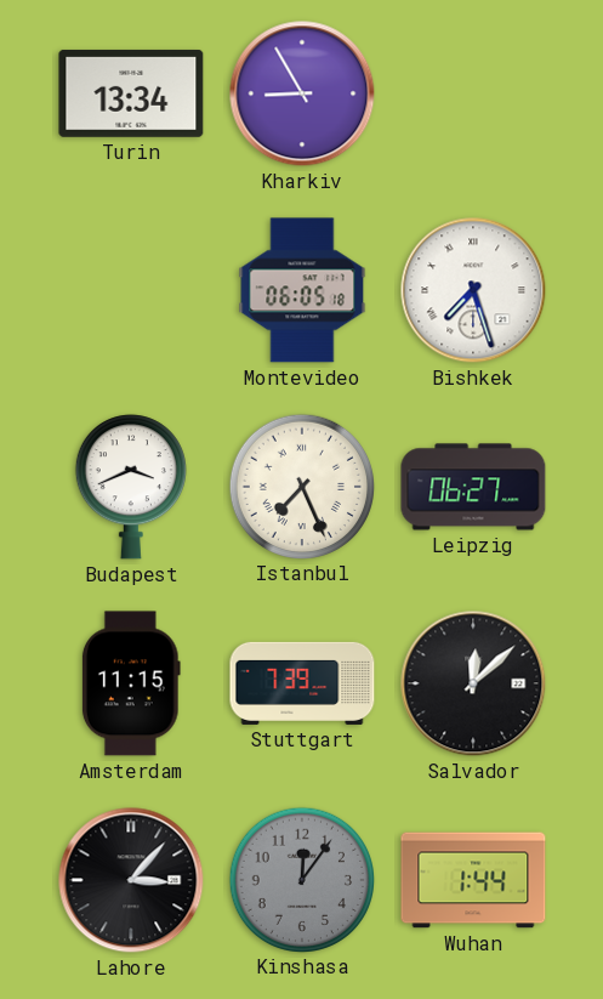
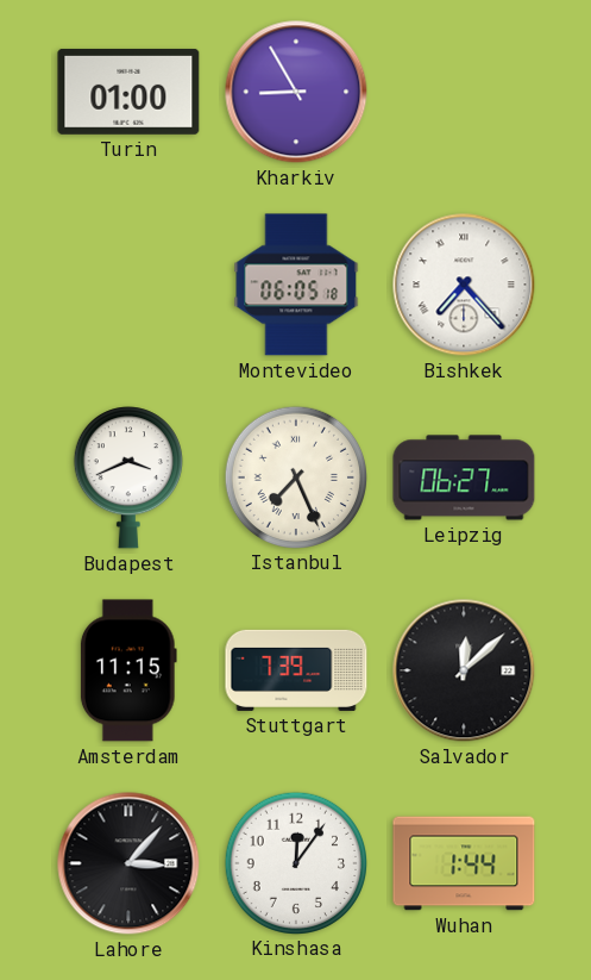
Turin: 13:34 -> 01:00
Bishkek: 7:27 -> 7:23
Kinshasa dial: grey -> white
